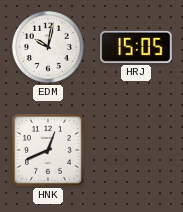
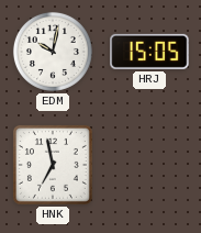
HNK: 12:41 -> 6:58
